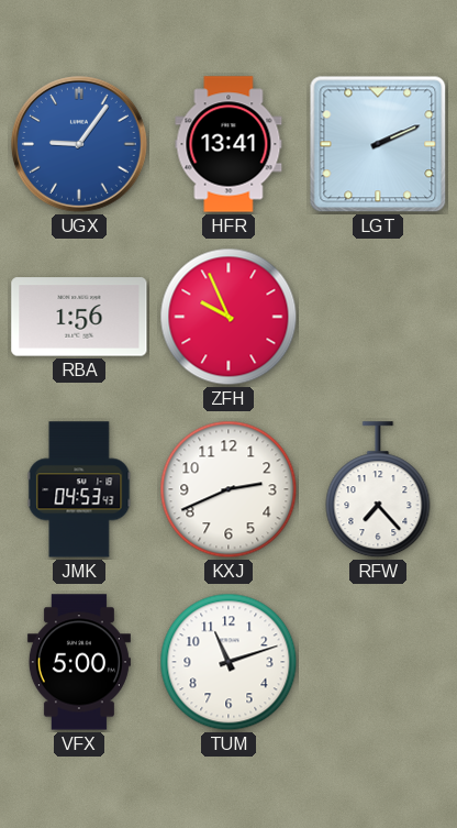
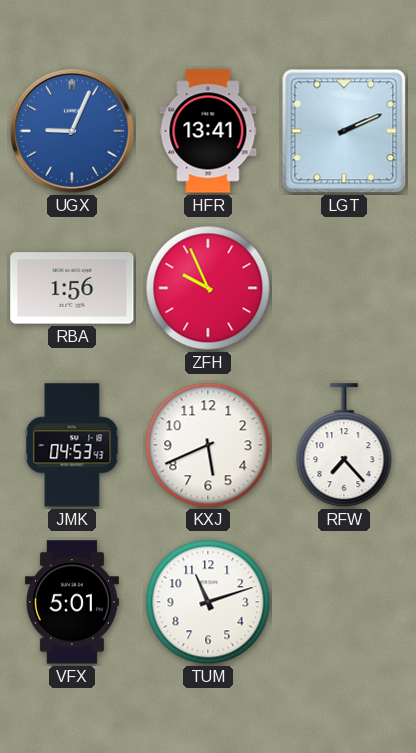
UGX: 9:06 -> 9:04
KXJ: 2:41 -> 5:41
VFX: 5:00 -> 5:01
